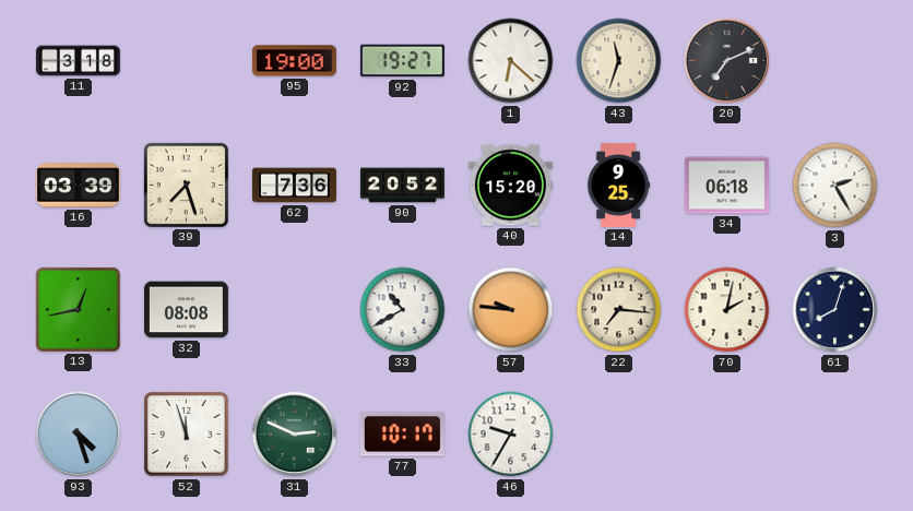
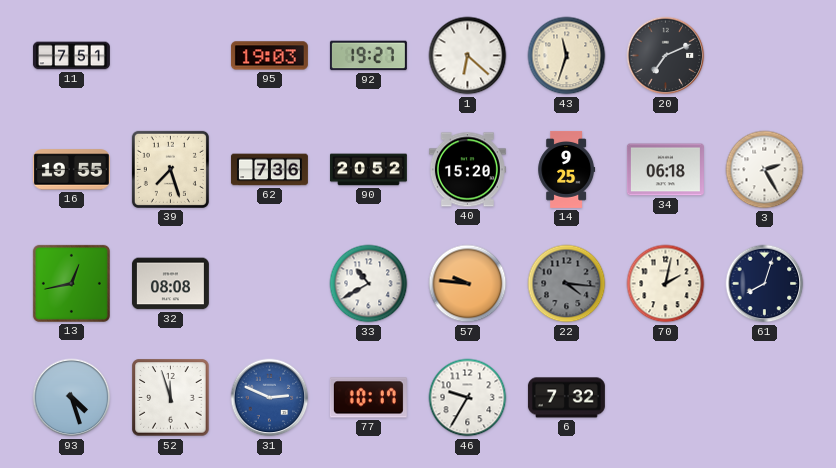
11: 3:18 -> 7:51
95: 19:00 -> 19:03
16: 03:39 -> 19:55
22: 7:16 -> 4:16
22 dial: cream -> grey
31 dial: green -> blue
6: none -> 7:32
